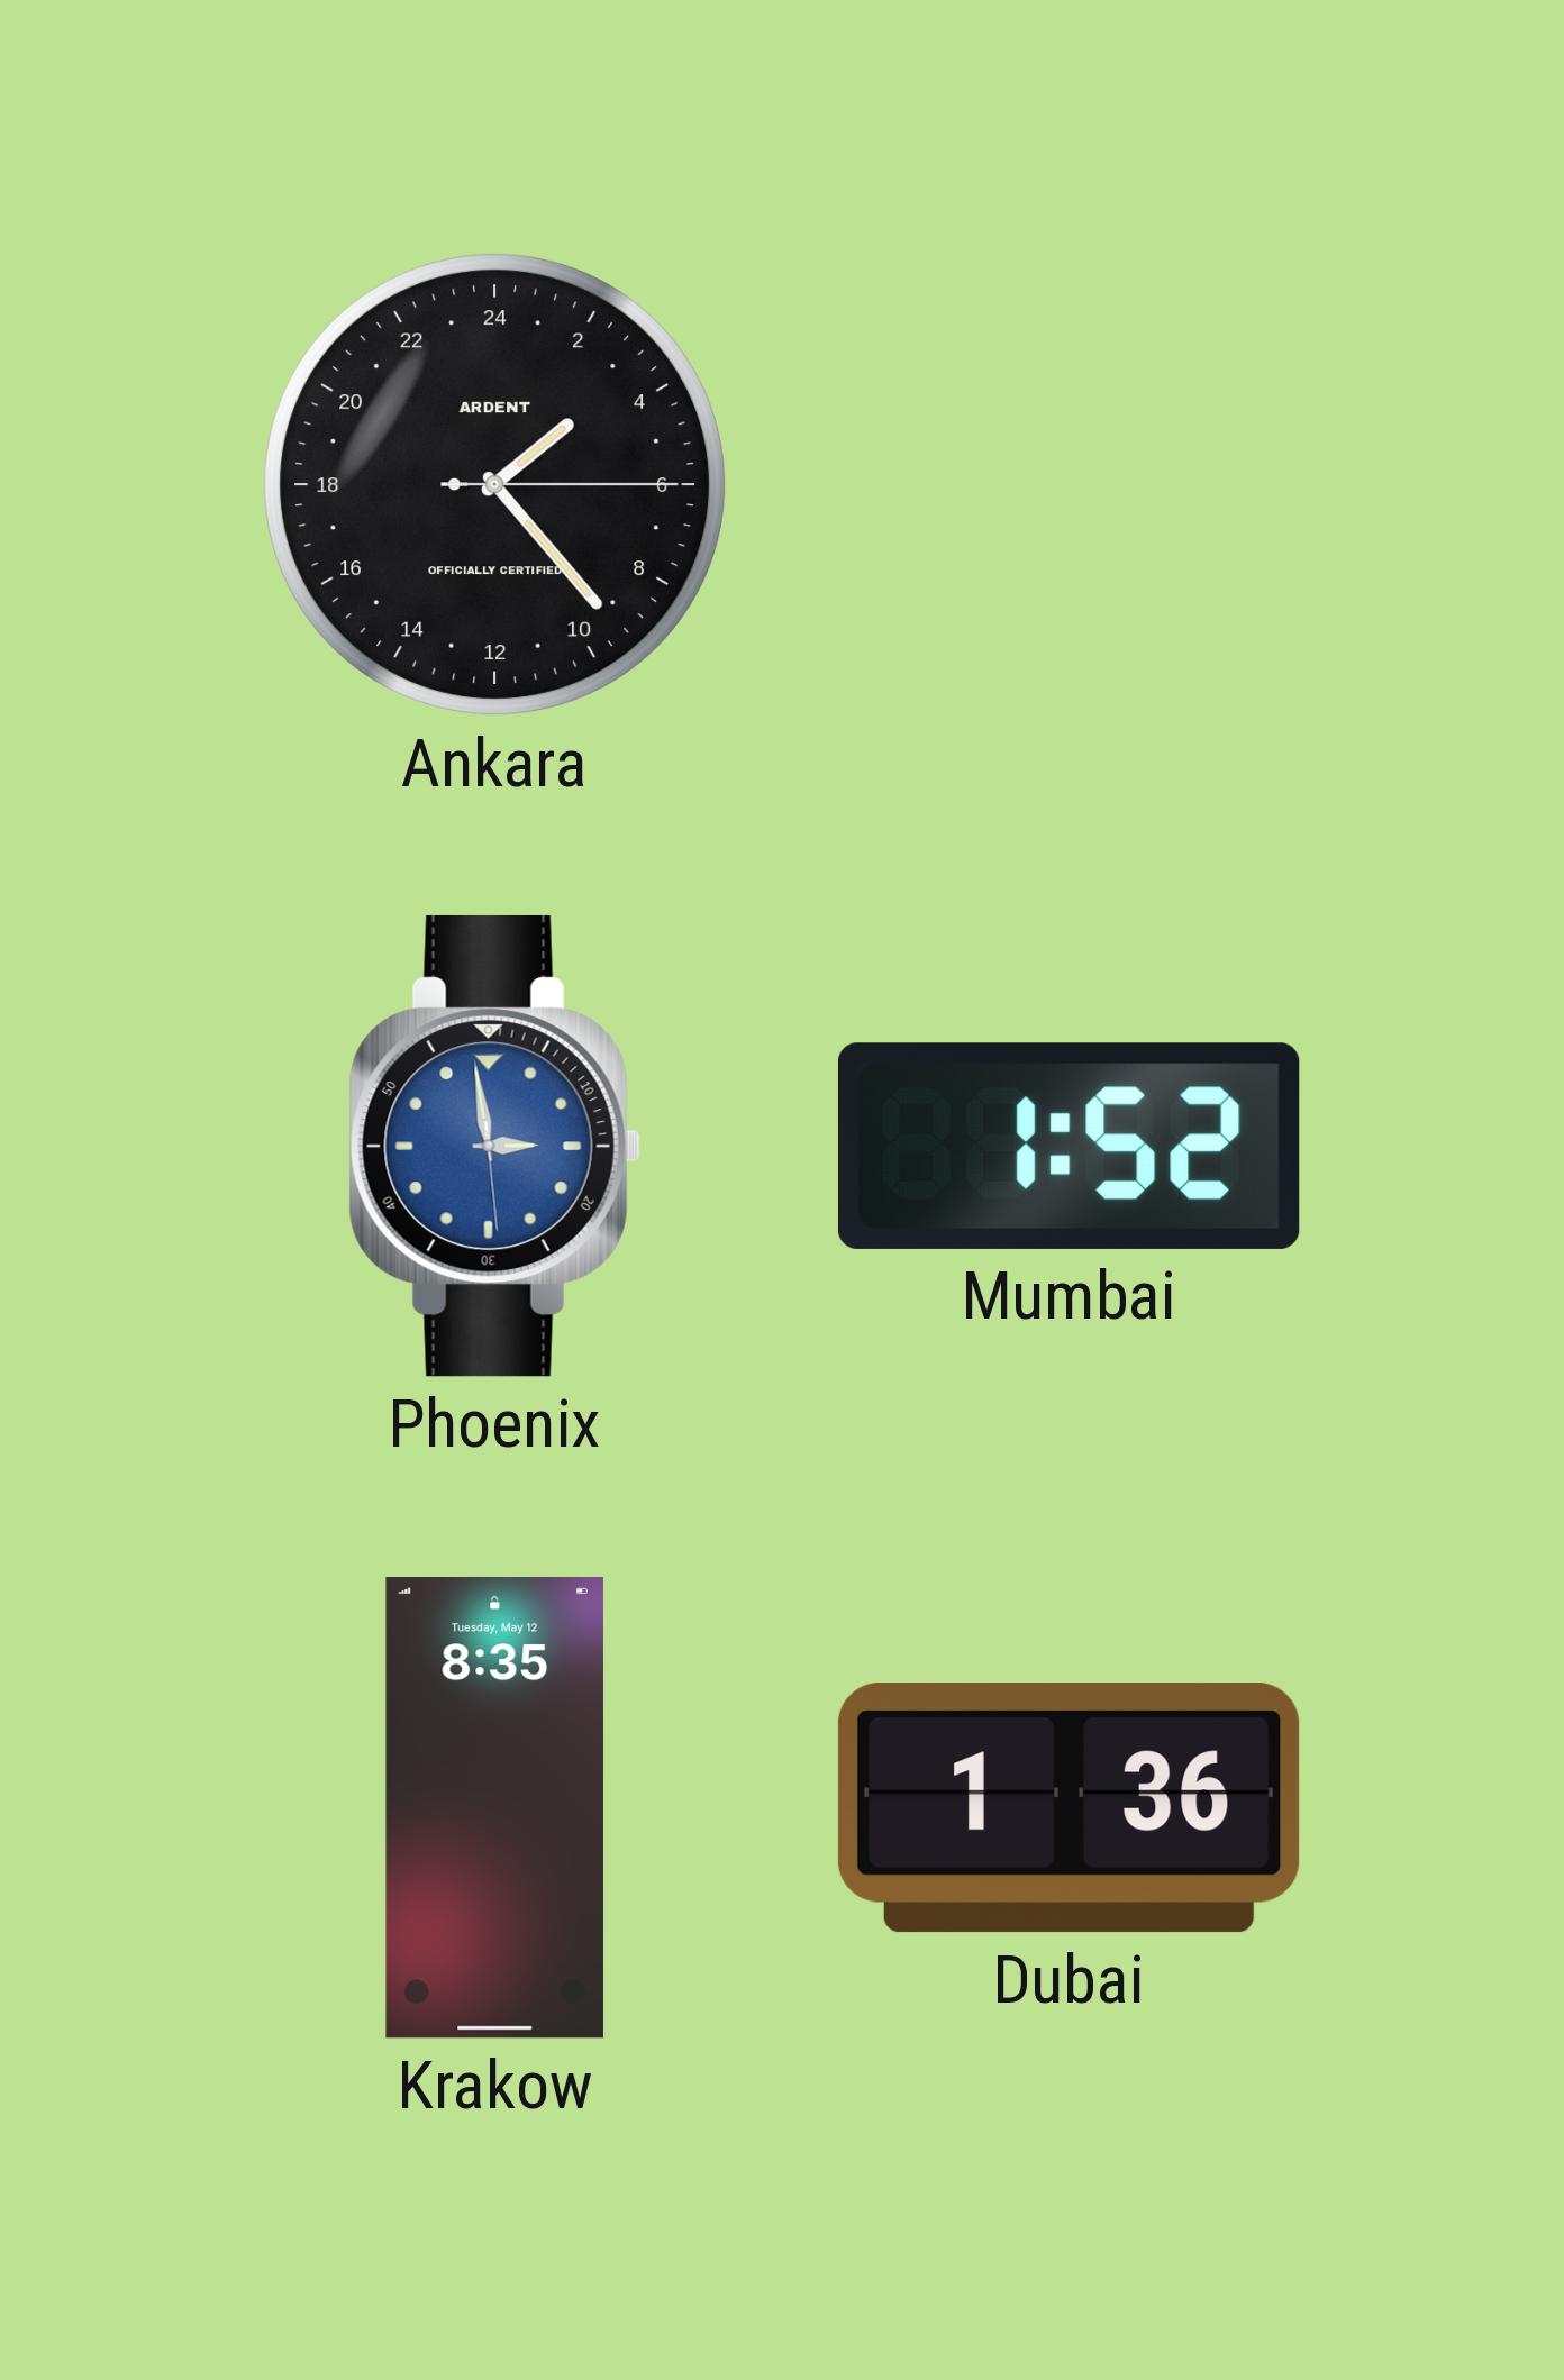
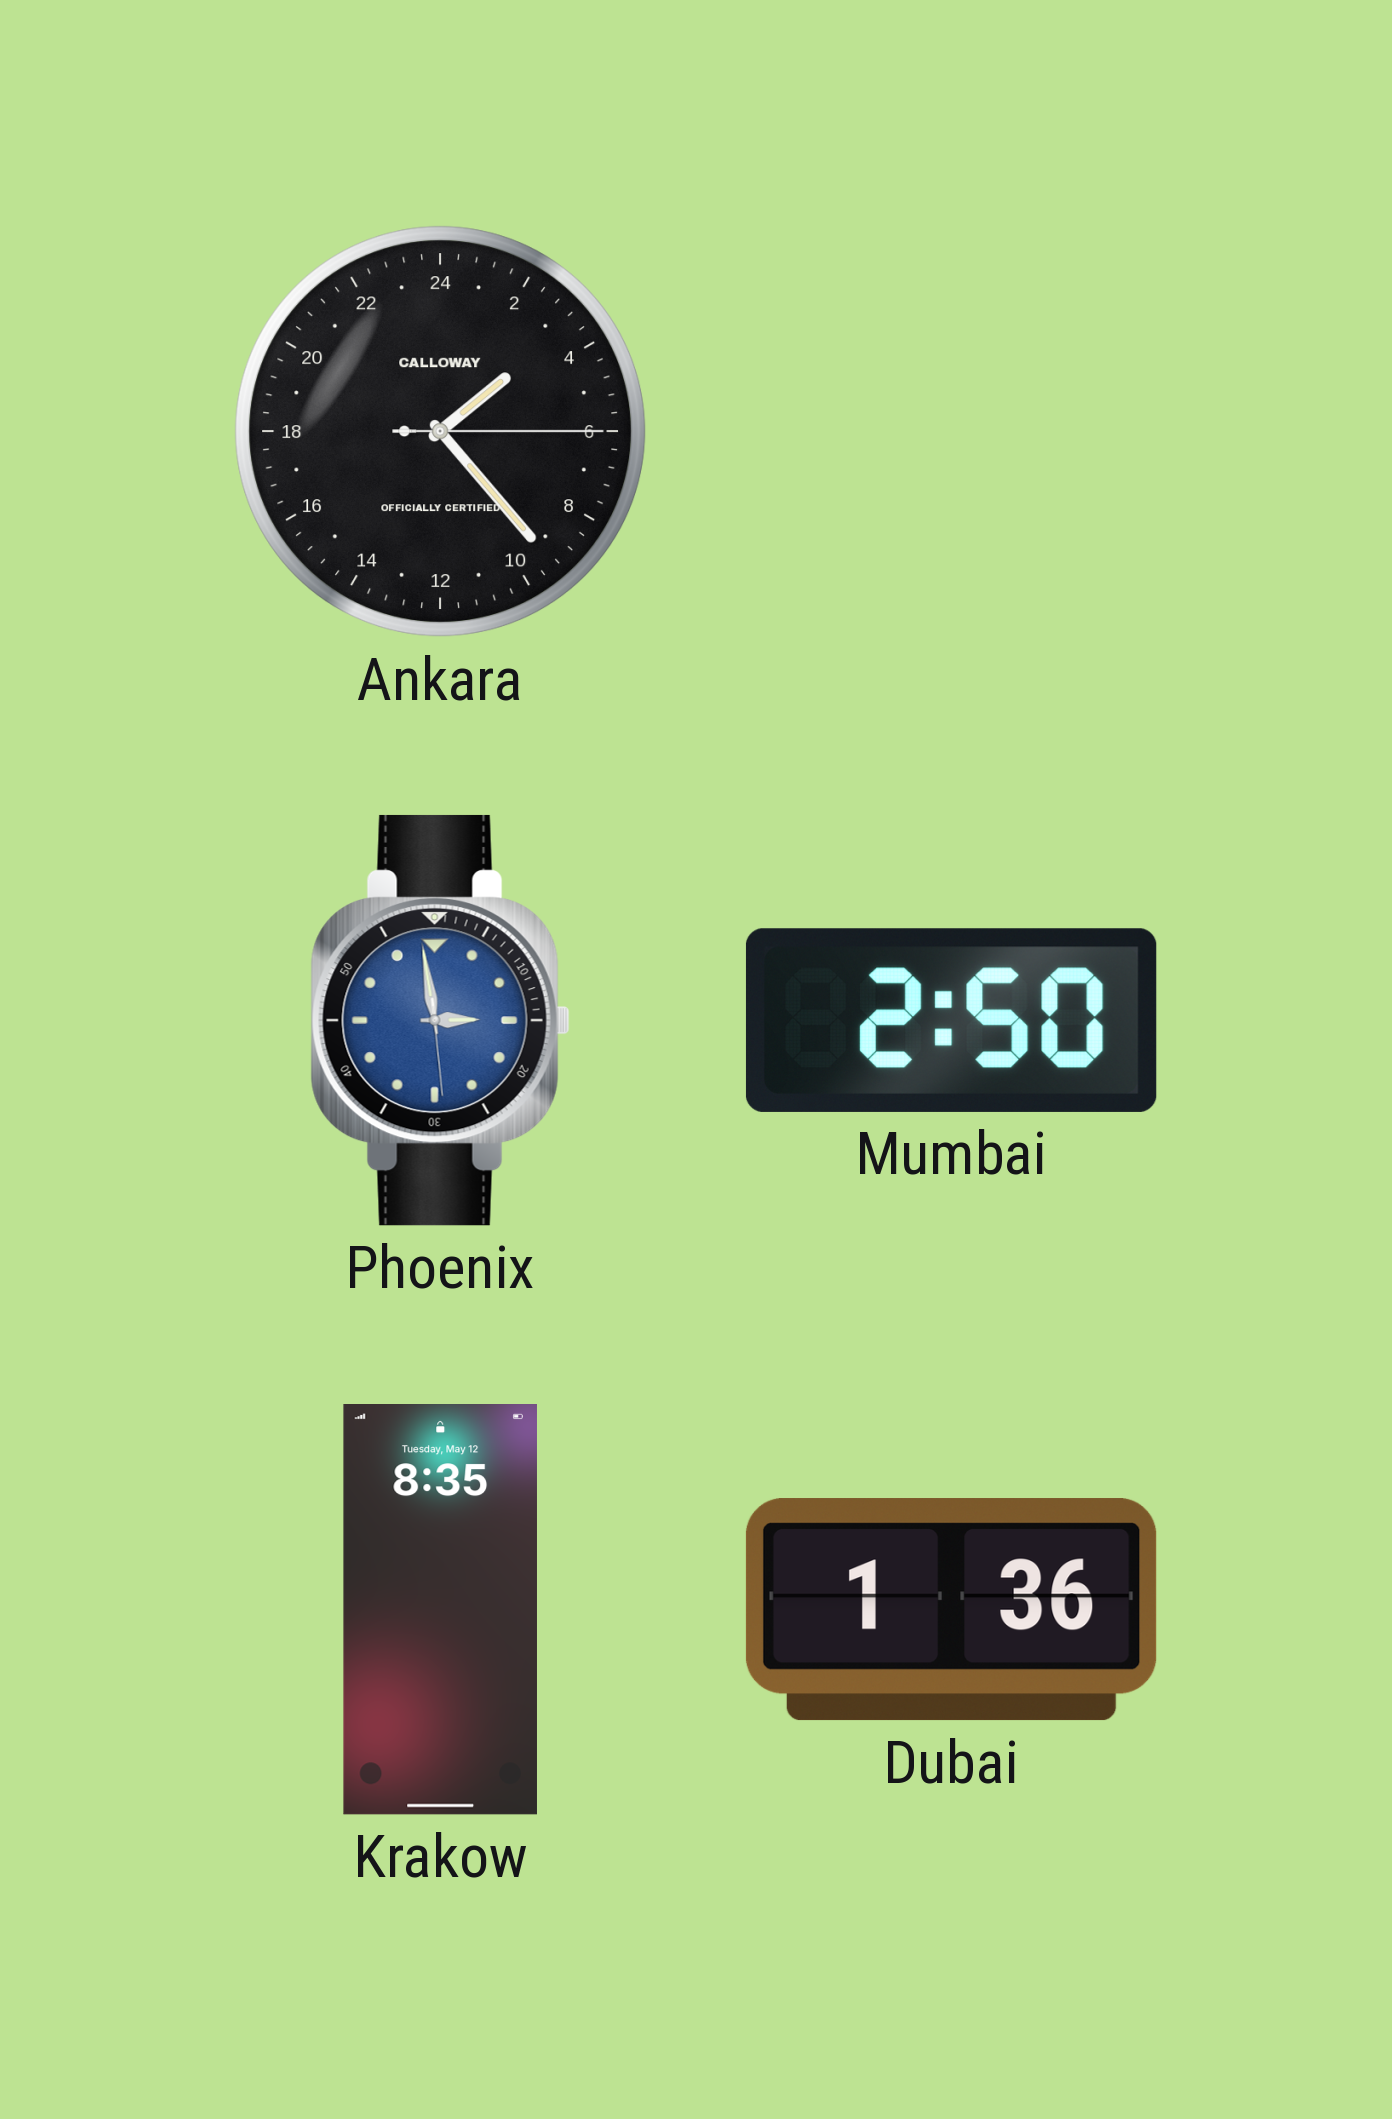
Ankara brand: ARDENT -> CALLOWAY
Mumbai: 1:52 -> 2:50
